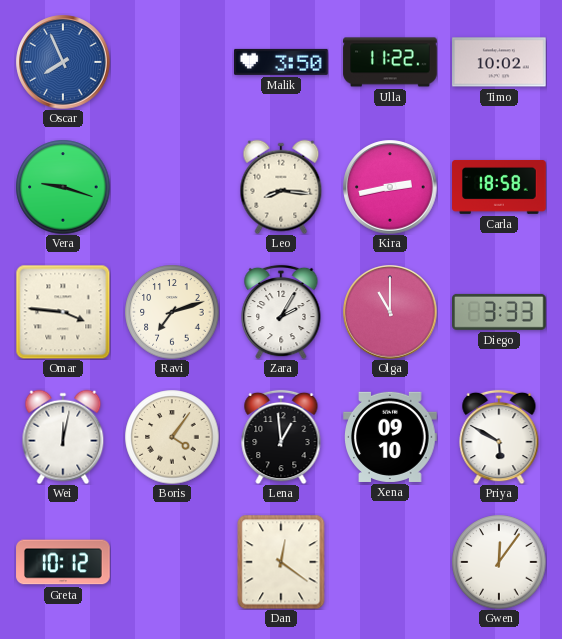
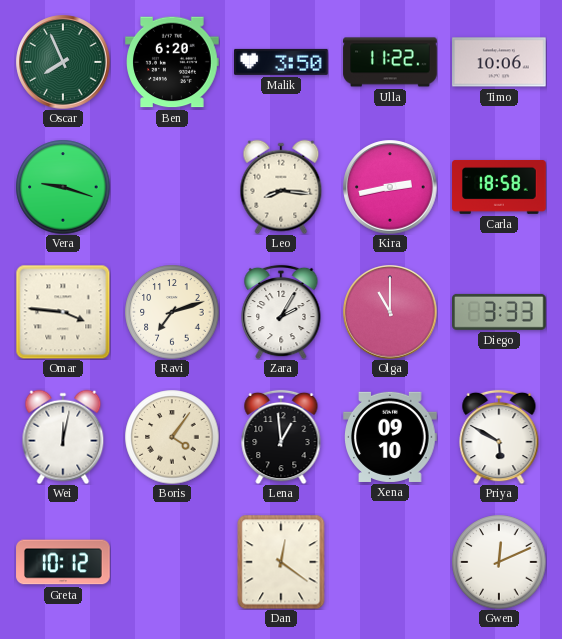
Oscar dial: blue -> green
Ben: none -> 6:20
Timo: 10:02 -> 10:06
Gwen: 12:06 -> 12:11
